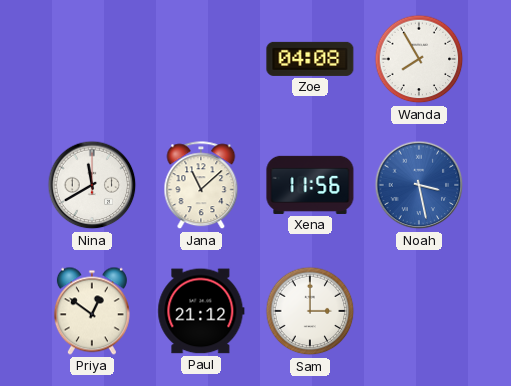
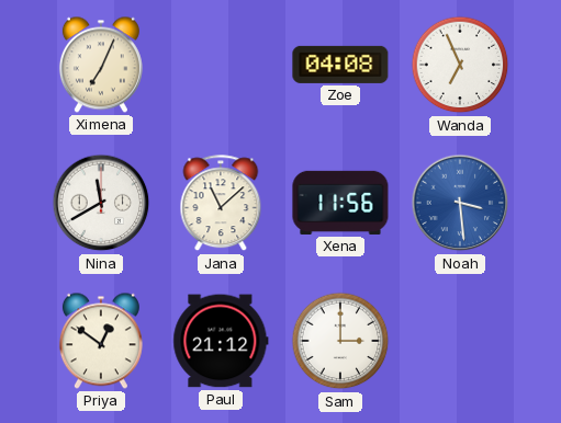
Ximena: none -> 7:04
Wanda: 7:55 -> 6:56
Noah: 3:28 -> 3:29
